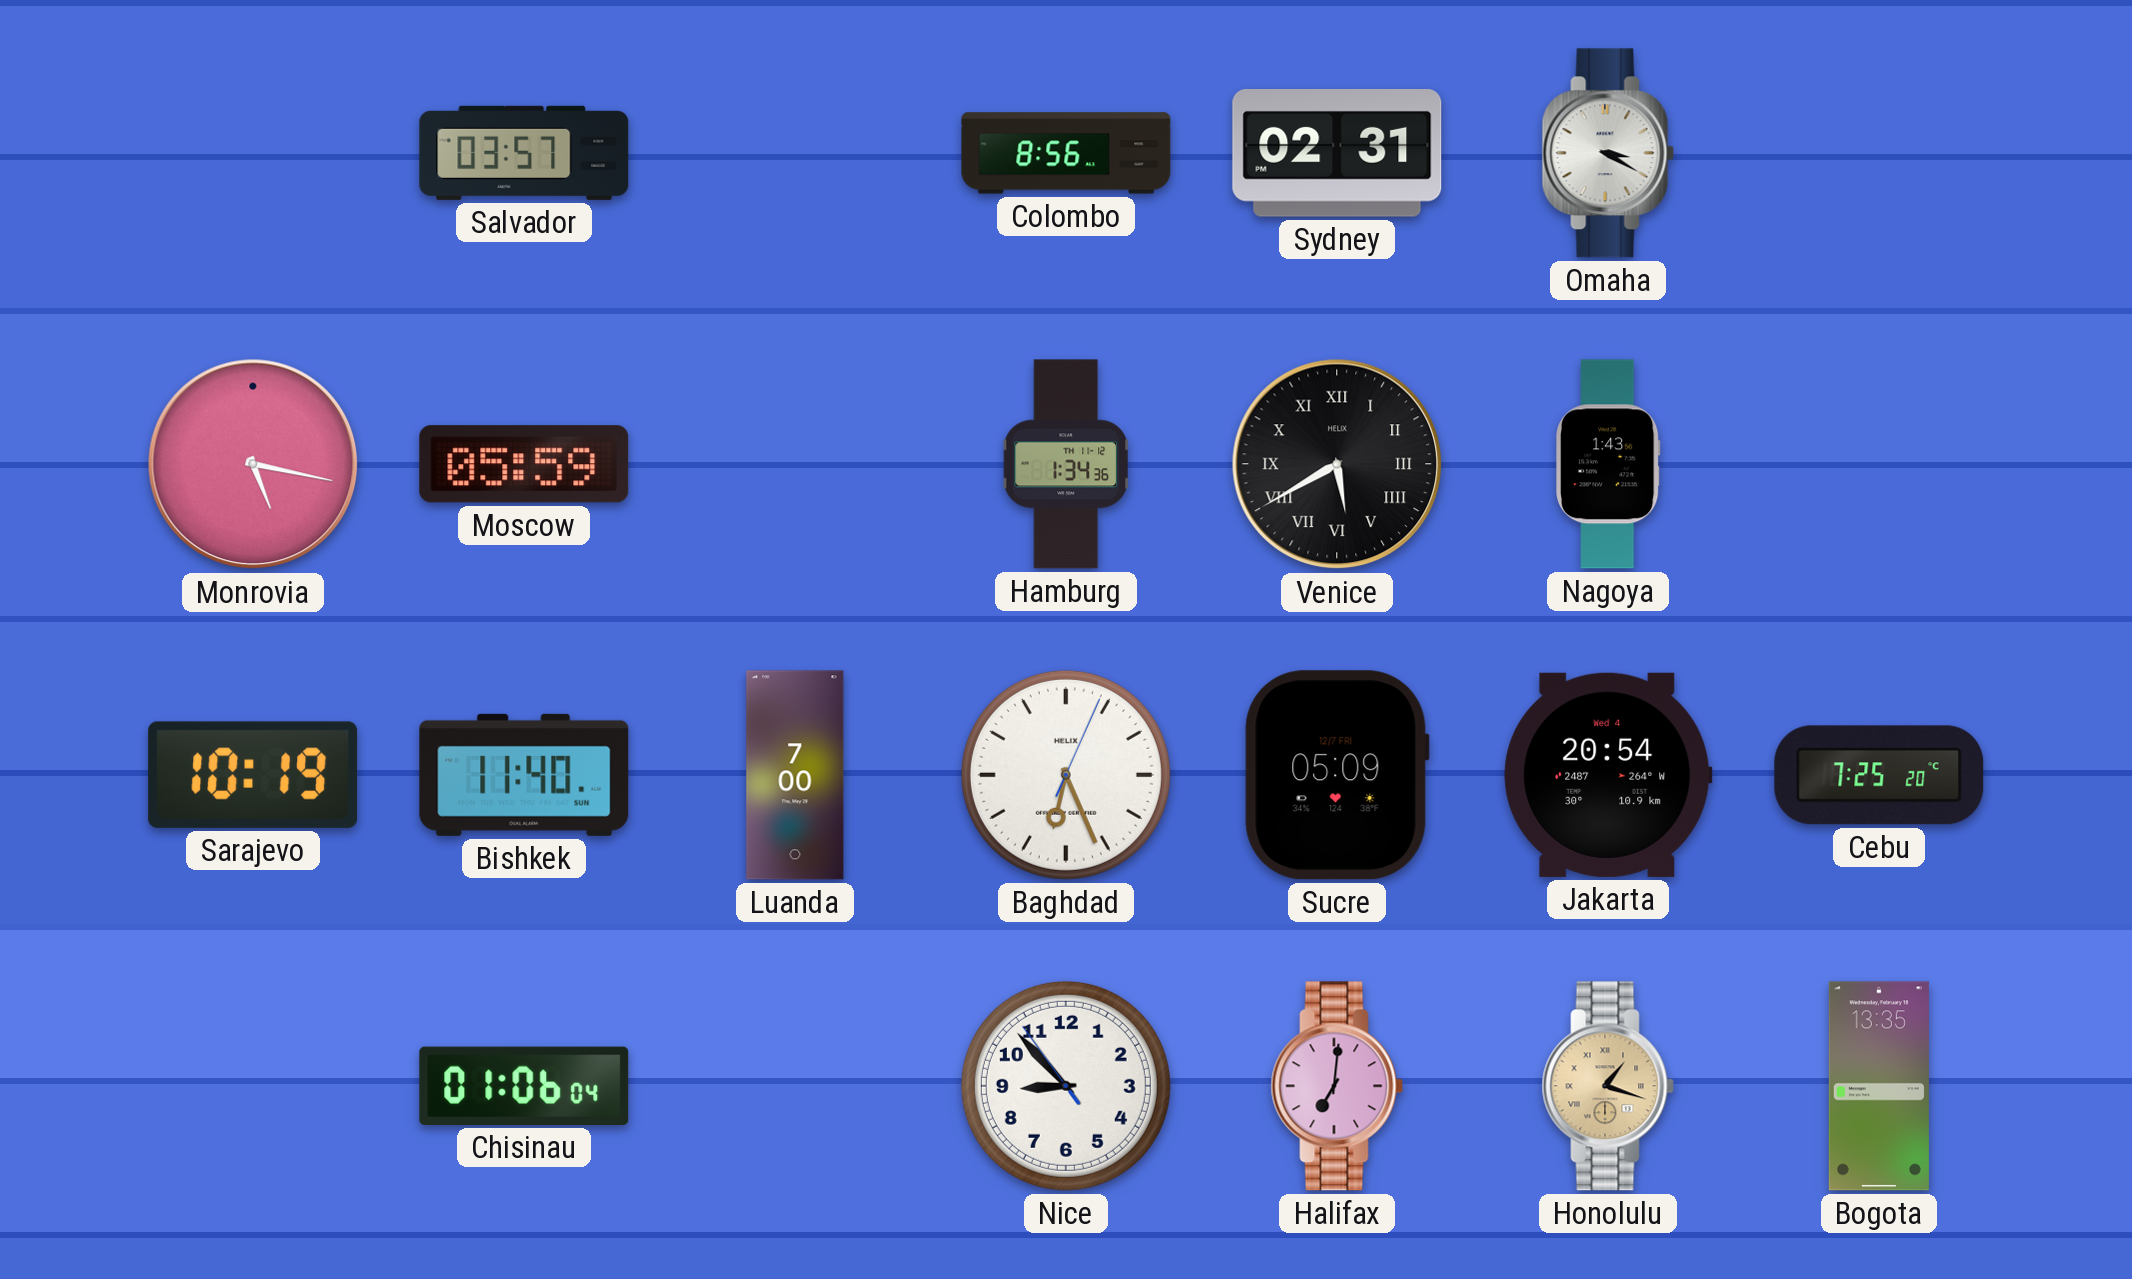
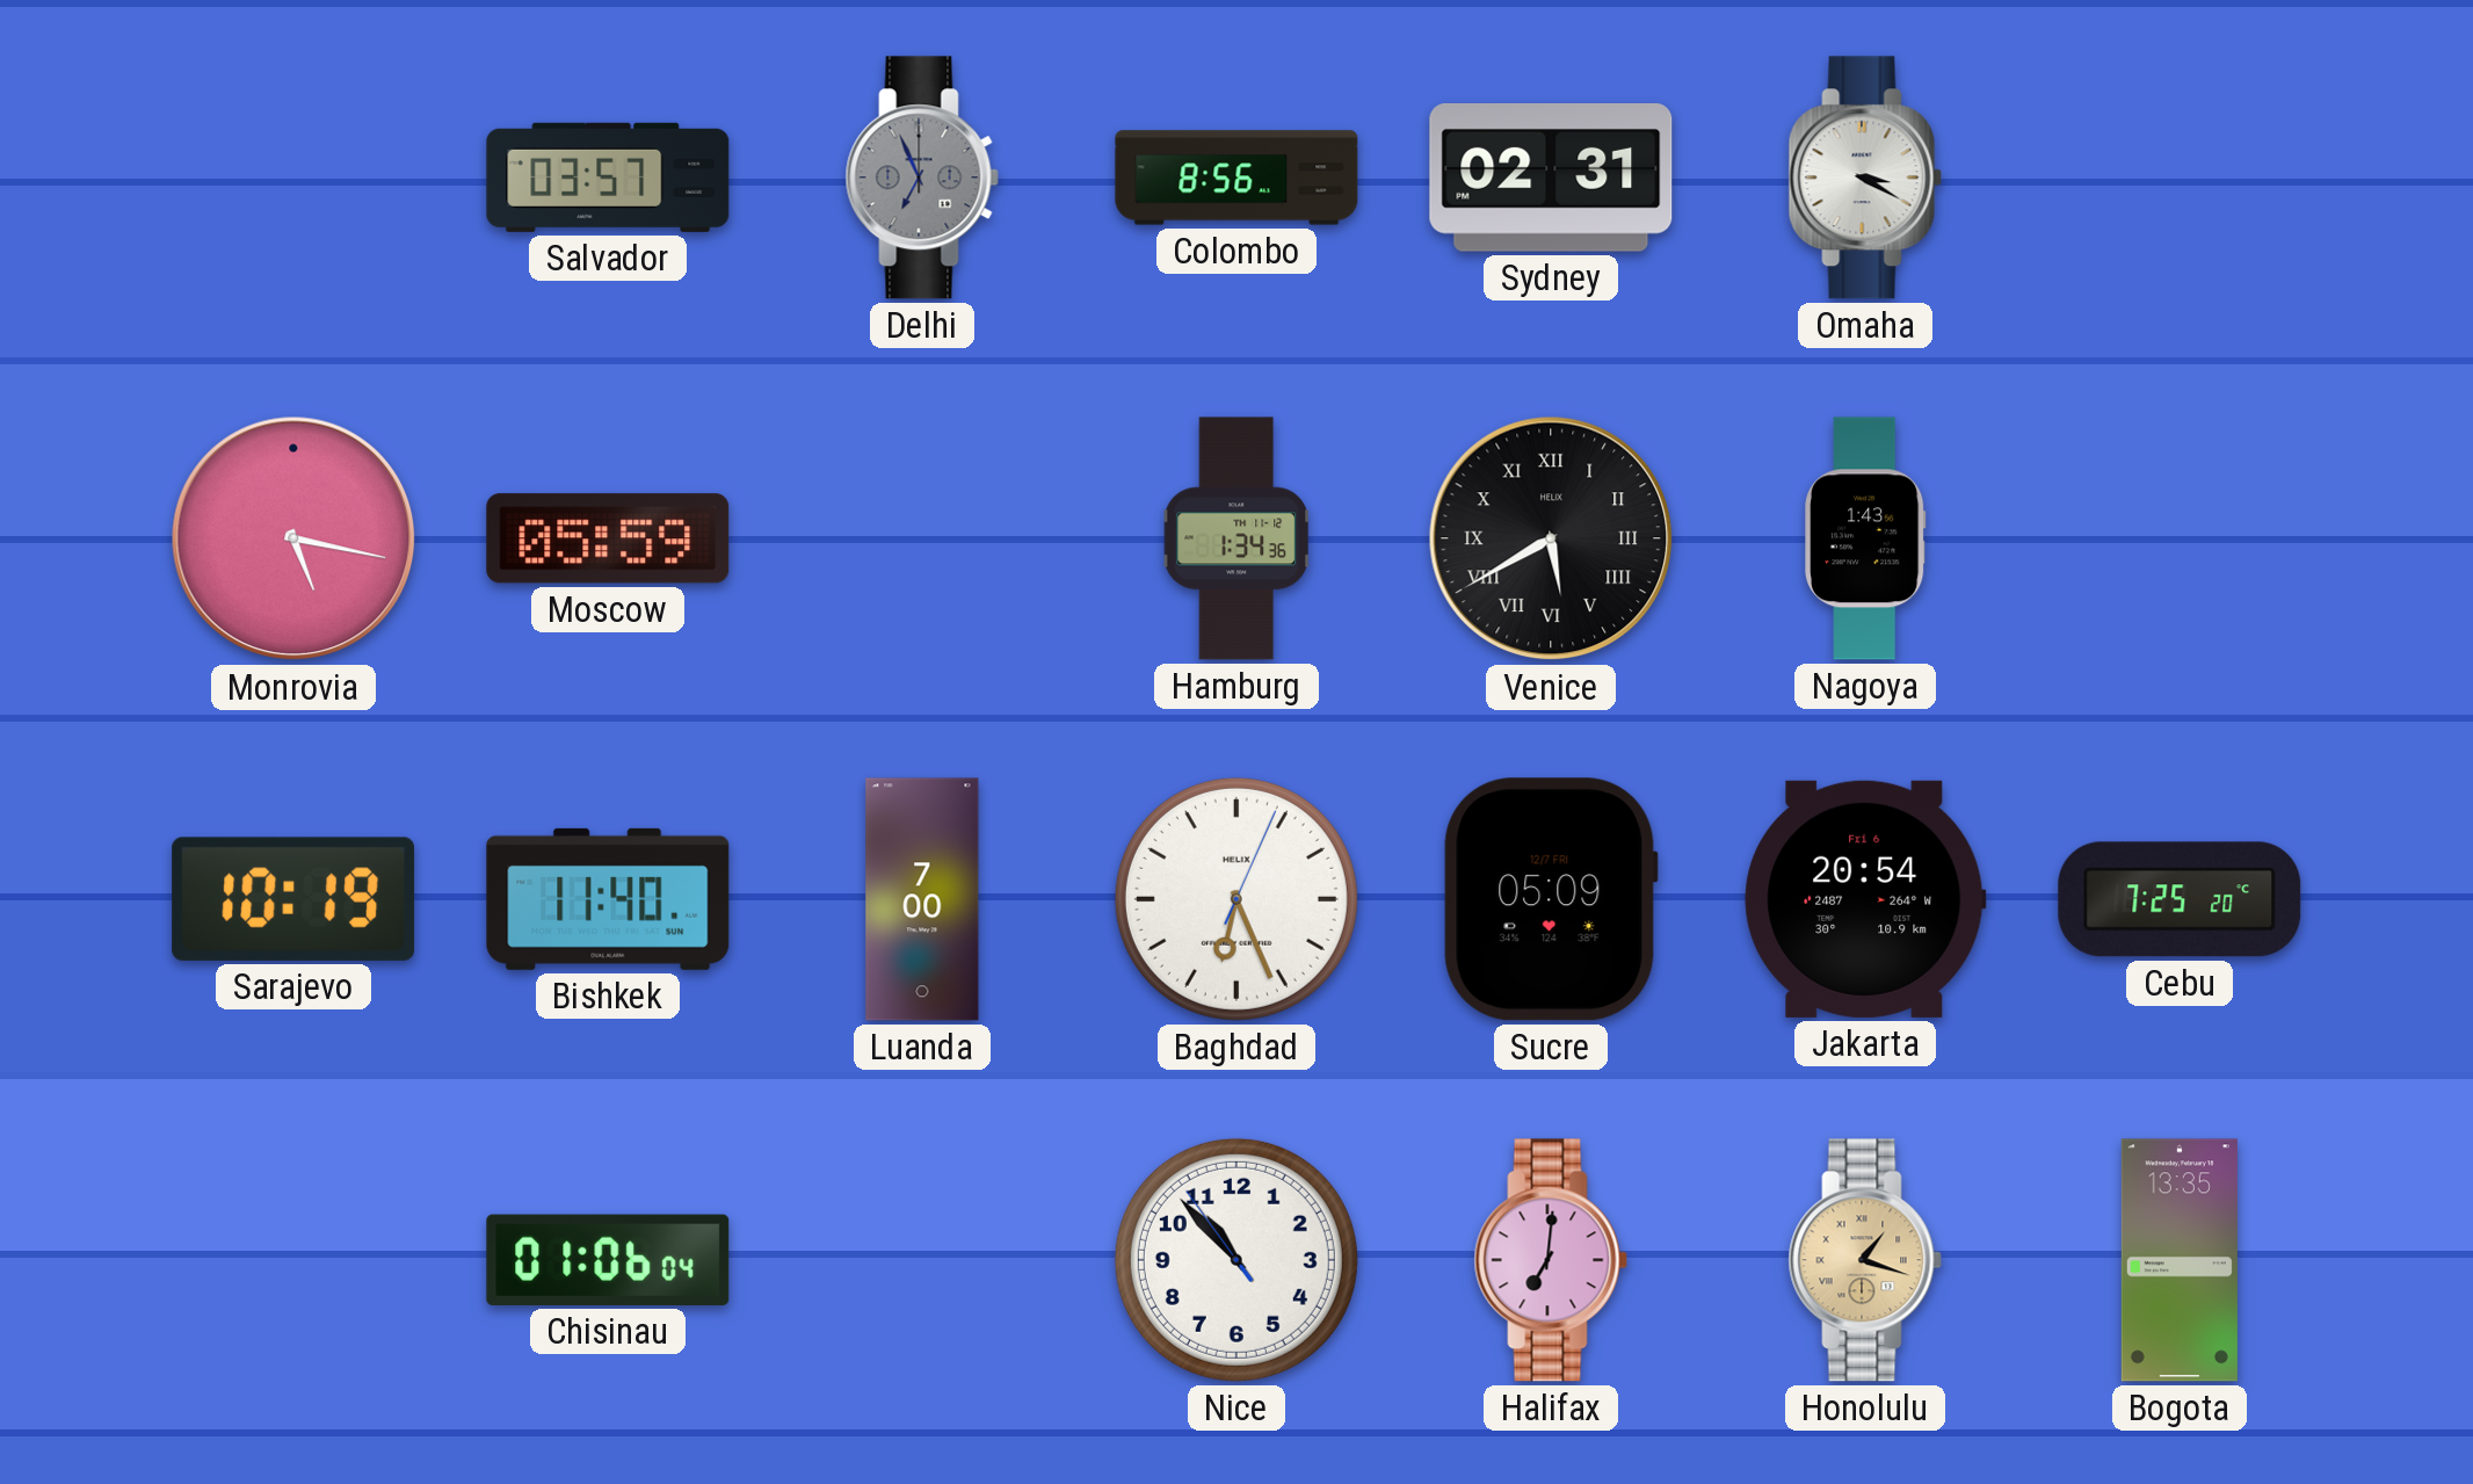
Delhi: none -> 6:56
Jakarta date: Wed 4 -> Fri 6
Nice: 8:52 -> 10:52
